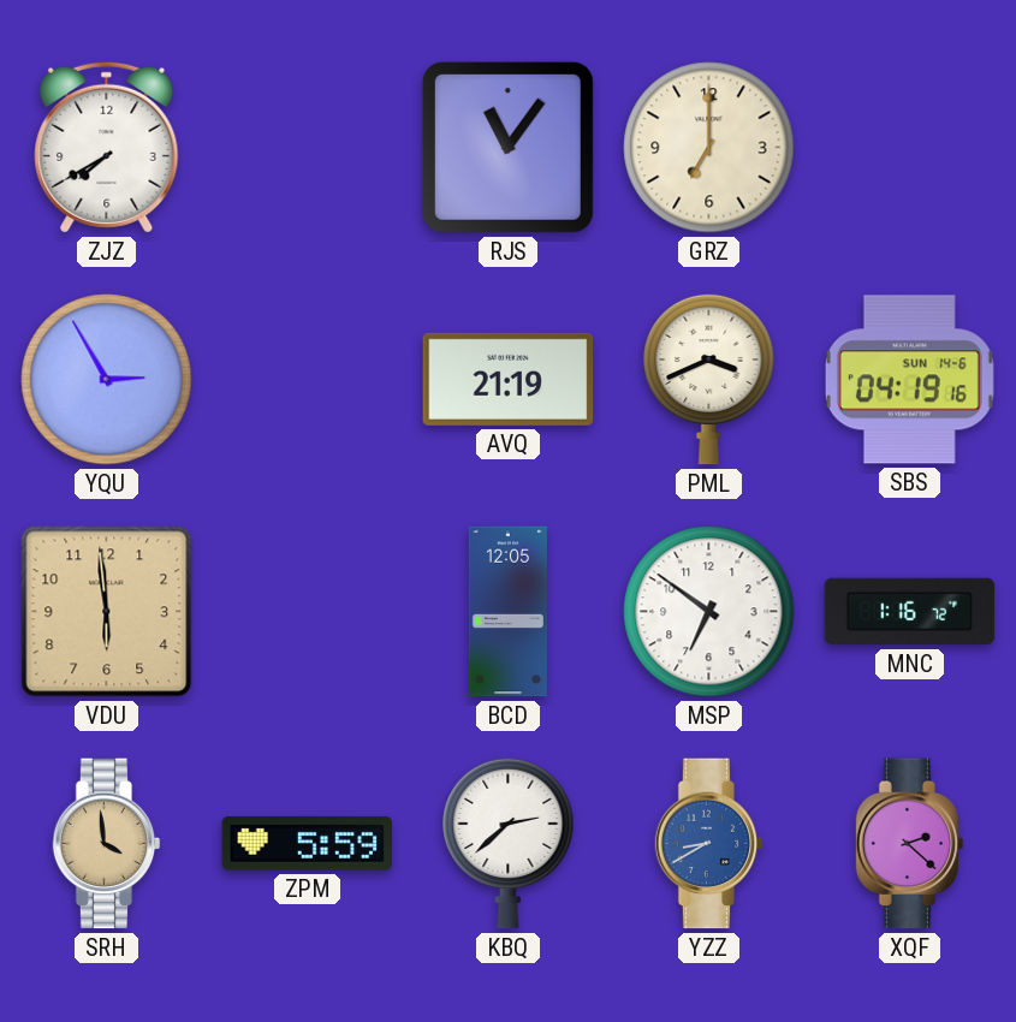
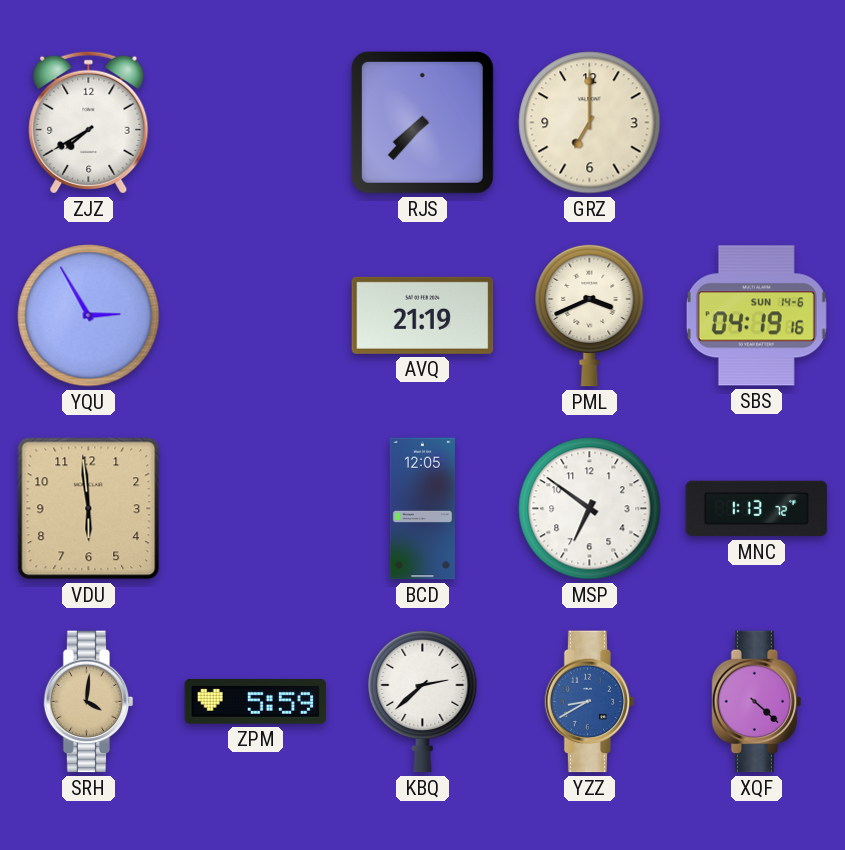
RJS: 11:06 -> 7:37
MNC: 1:16 -> 1:13
SRH: 3:59 -> 4:01
XQF: 2:22 -> 4:22
